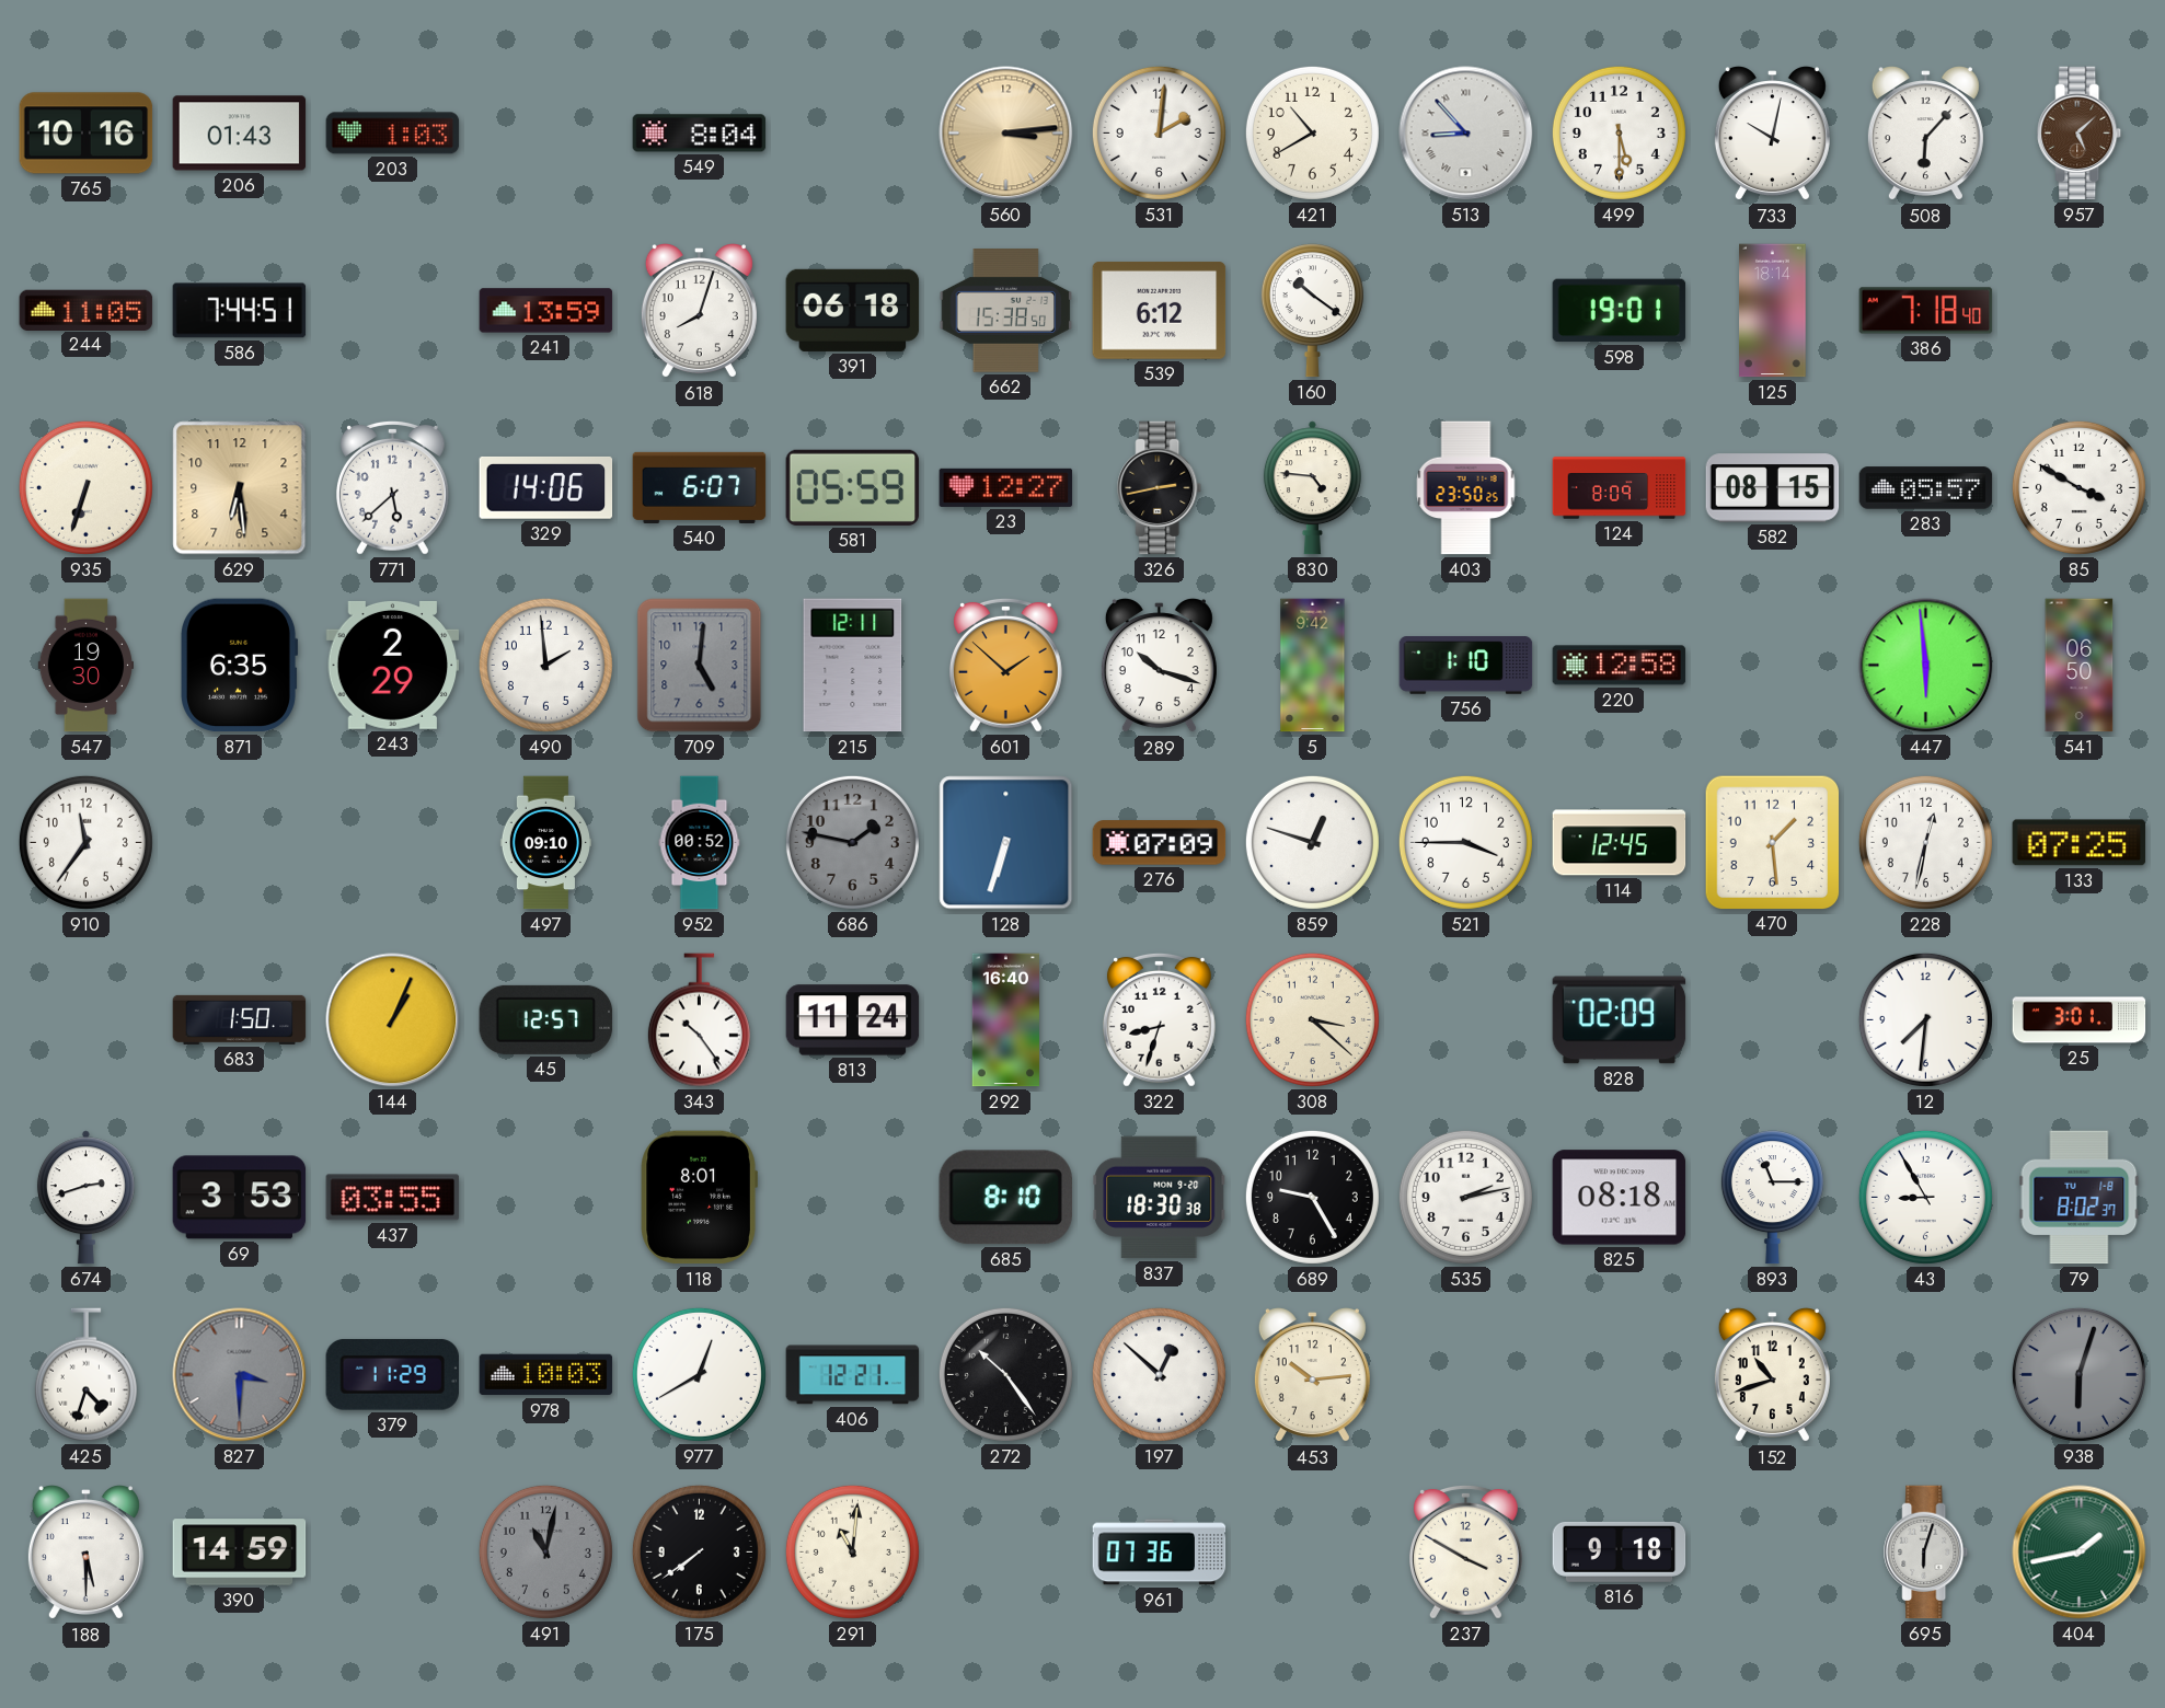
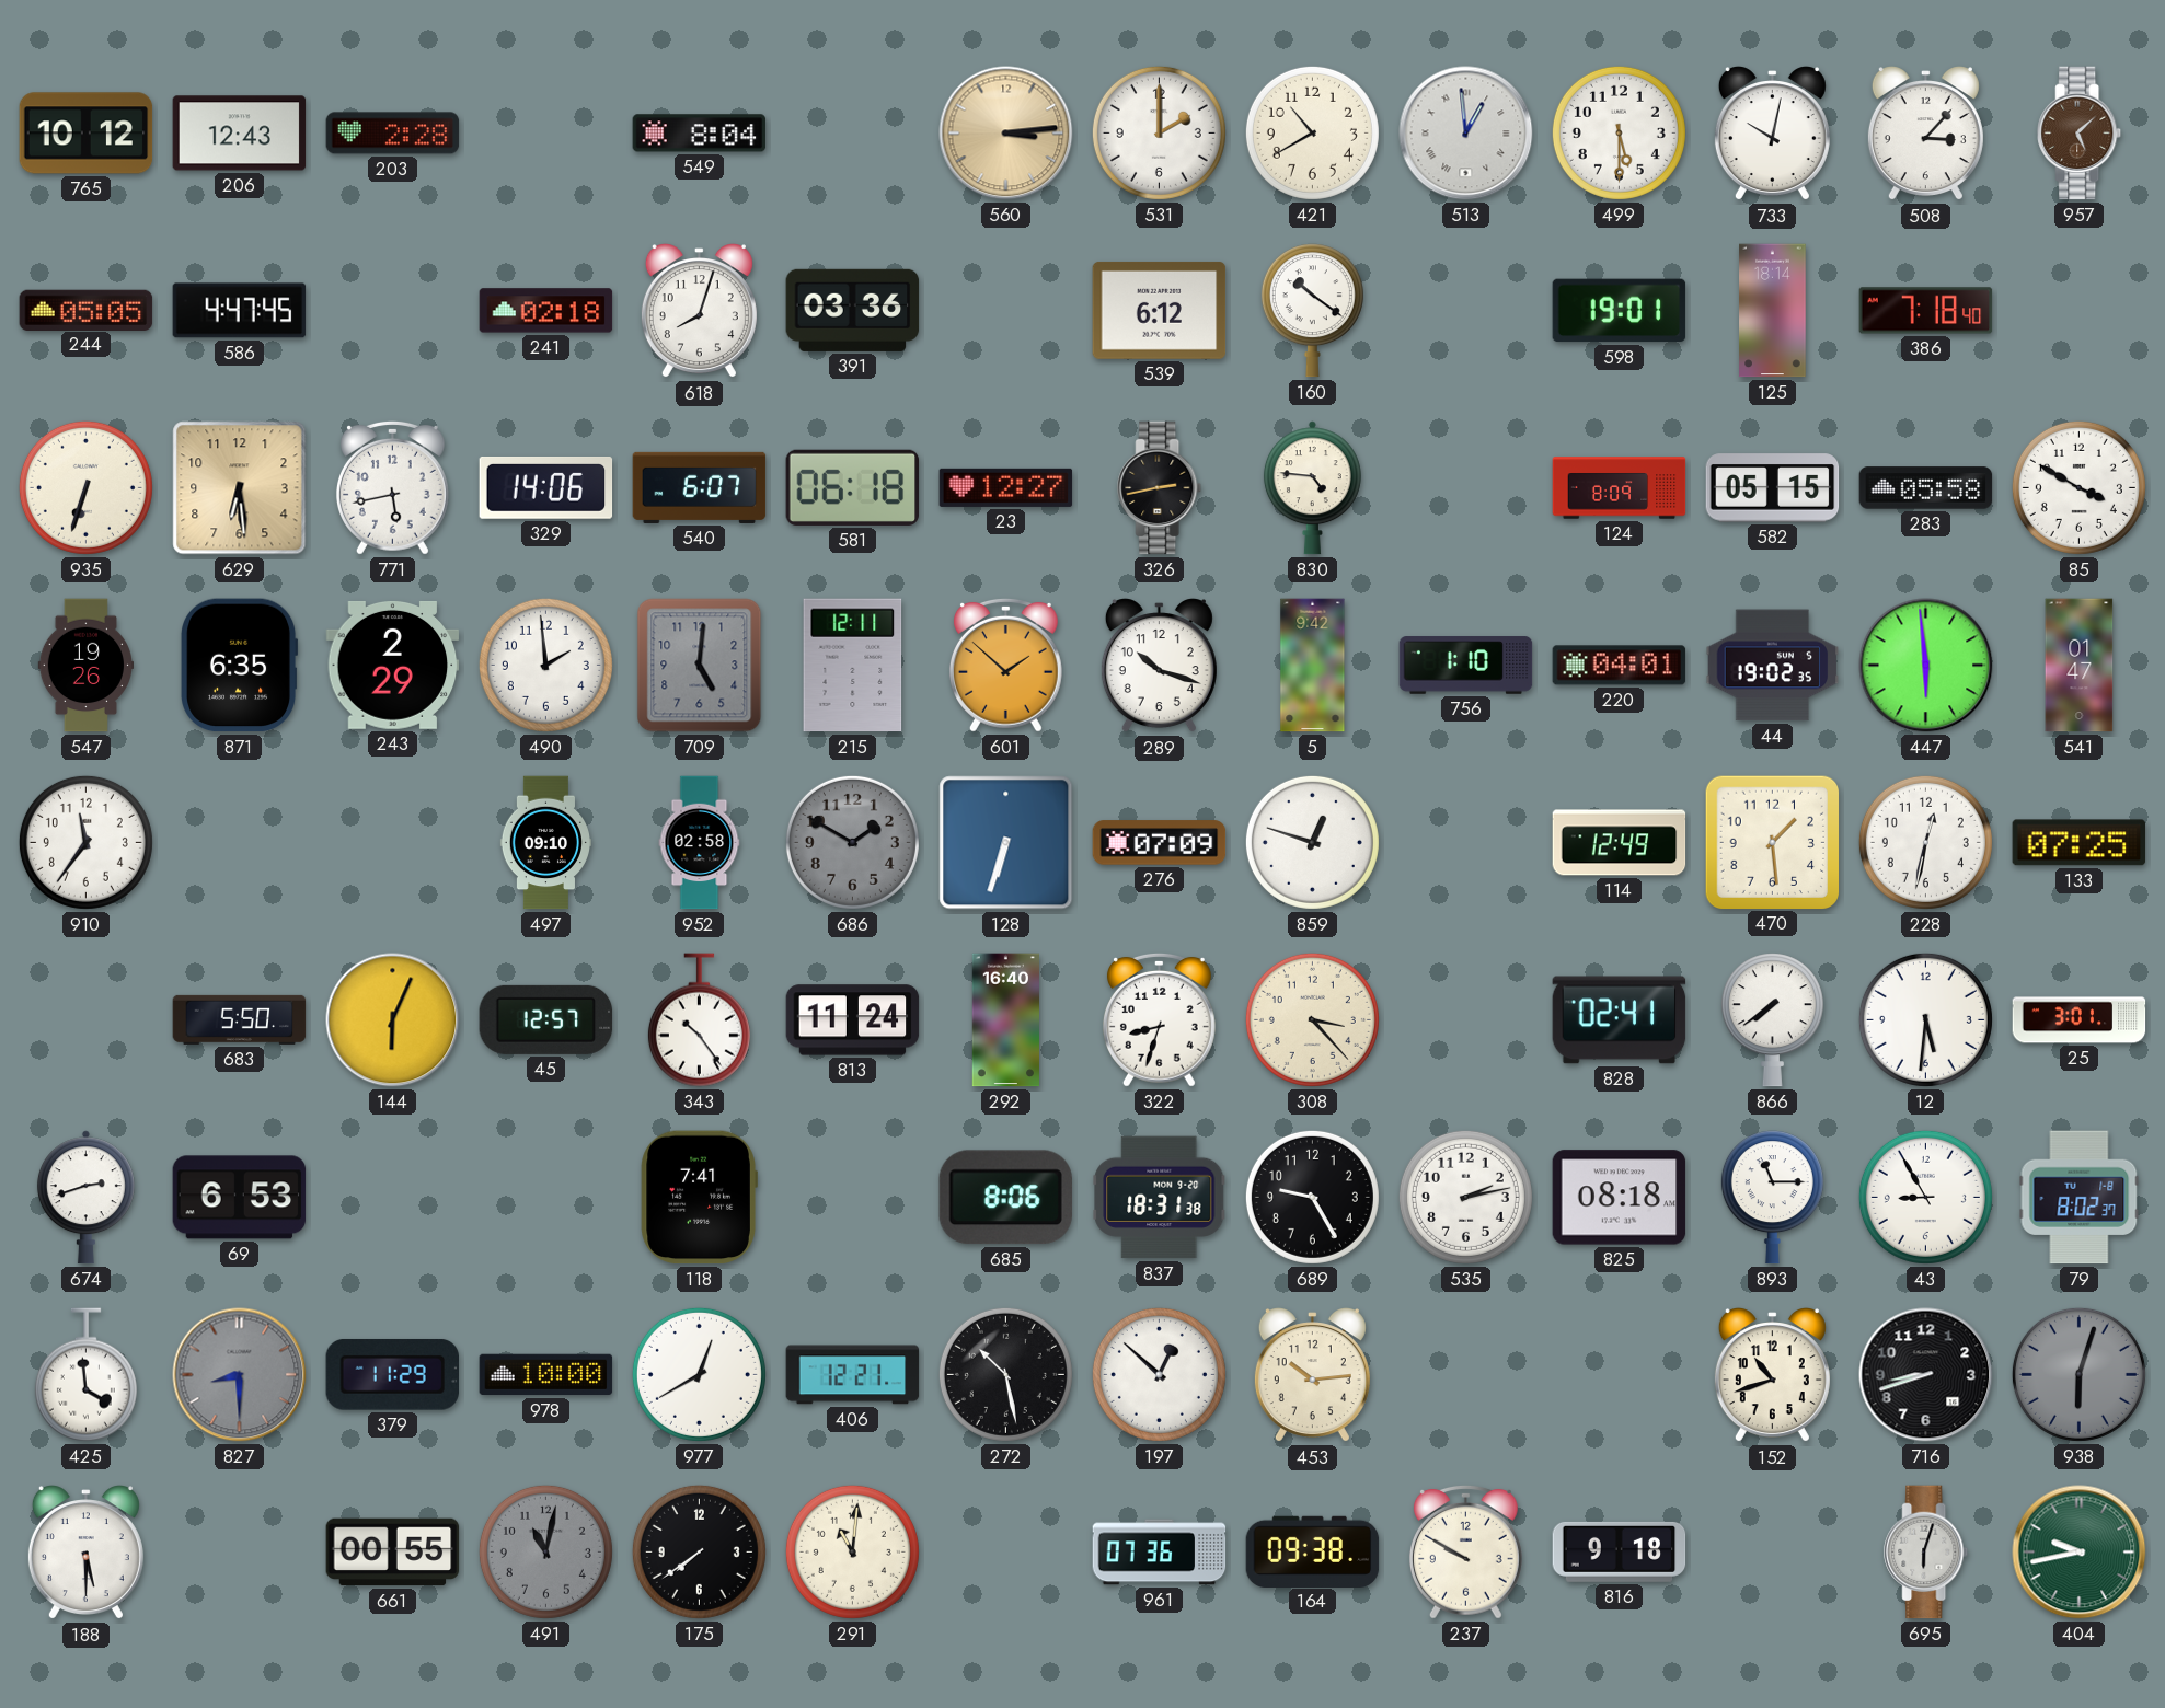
765: 10:16 -> 10:12
206: 01:43 -> 12:43
203: 1:03 -> 2:28
531: 2:01 -> 2:00
513: 8:53 -> 12:59
508: 6:07 -> 3:07
244: 11:05 -> 05:05
586: 7:44 -> 4:47
241: 13:59 -> 02:18
391: 06:18 -> 03:36
662: 15:38 -> none
771: 5:38 -> 5:43
581: 05:59 -> 06:18
403: 23:50 -> none
582: 08:15 -> 05:15
283: 05:57 -> 05:58
547: 19:30 -> 19:26
220: 12:58 -> 04:01
44: none -> 19:02
541: 06:50 -> 01:47
952: 00:52 -> 02:58
686: 1:47 -> 1:50
521: 3:45 -> none
114: 12:45 -> 12:49
683: 1:50 -> 5:50
144: 1:04 -> 6:04
308: 3:22 -> 3:23
828: 02:09 -> 02:41
866: none -> 7:39
12: 7:31 -> 5:31
69: 3:53 -> 6:53
437: 03:55 -> none
118: 8:01 -> 7:41
685: 8:10 -> 8:06
837: 18:30 -> 18:31
425: 4:33 -> 3:59
827: 3:30 -> 8:30
978: 10:03 -> 10:00
272: 10:24 -> 10:28
716: none -> 8:42
390: 14:59 -> none
661: none -> 00:55
164: none -> 09:38
237: 3:50 -> 9:50
404: 1:43 -> 9:43
